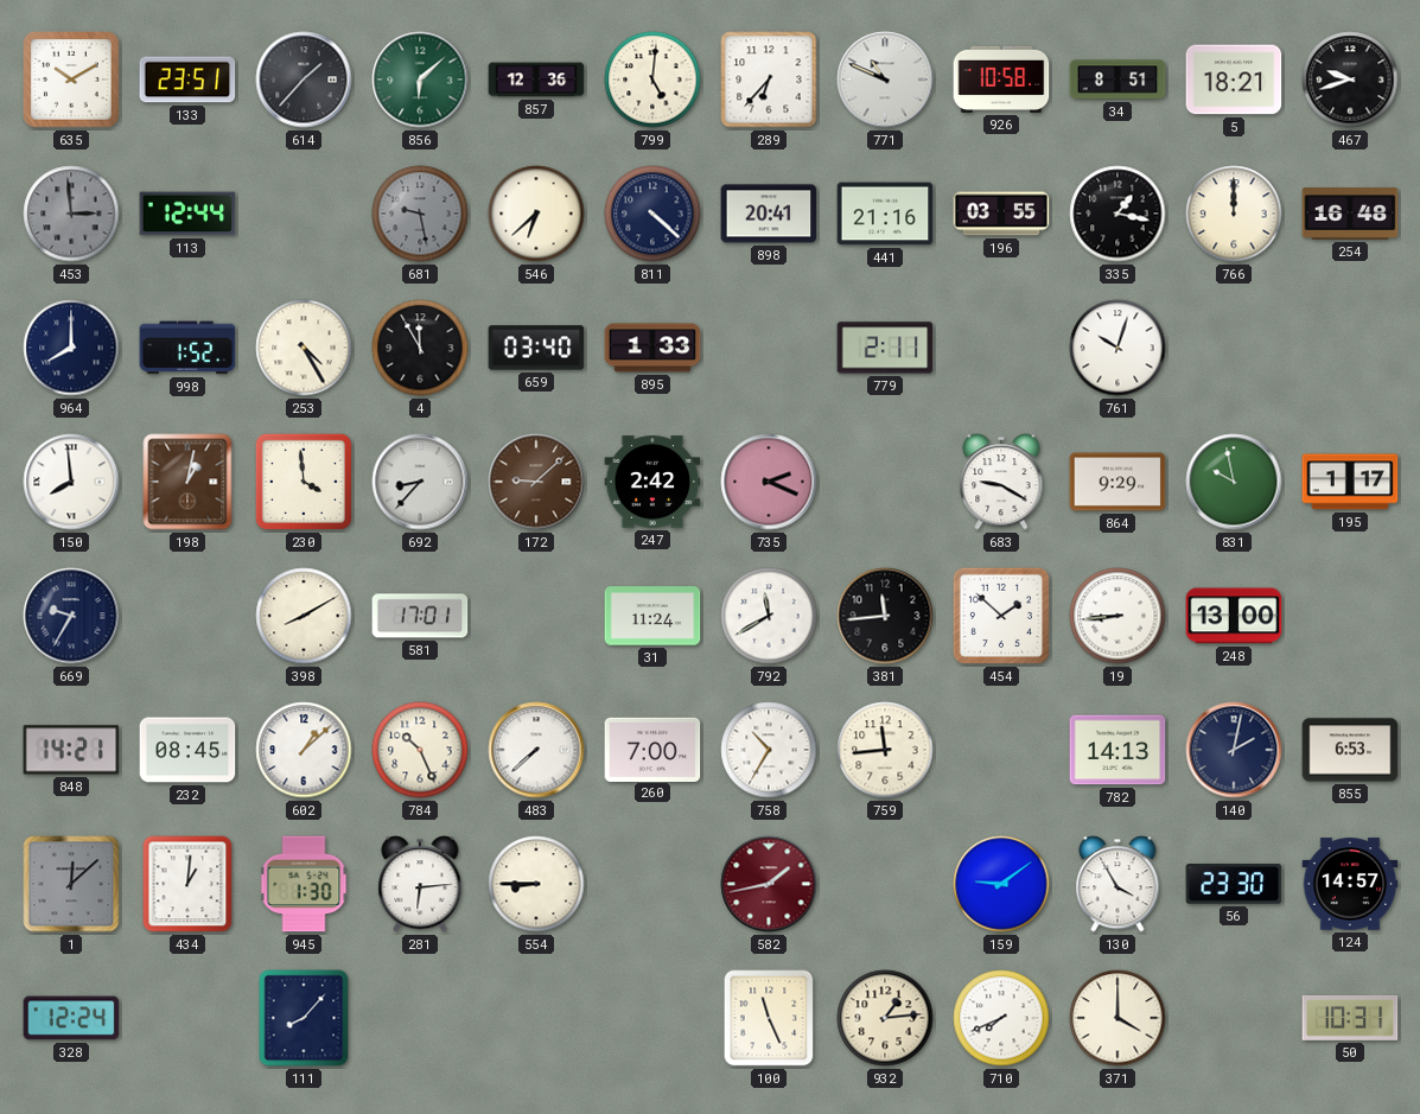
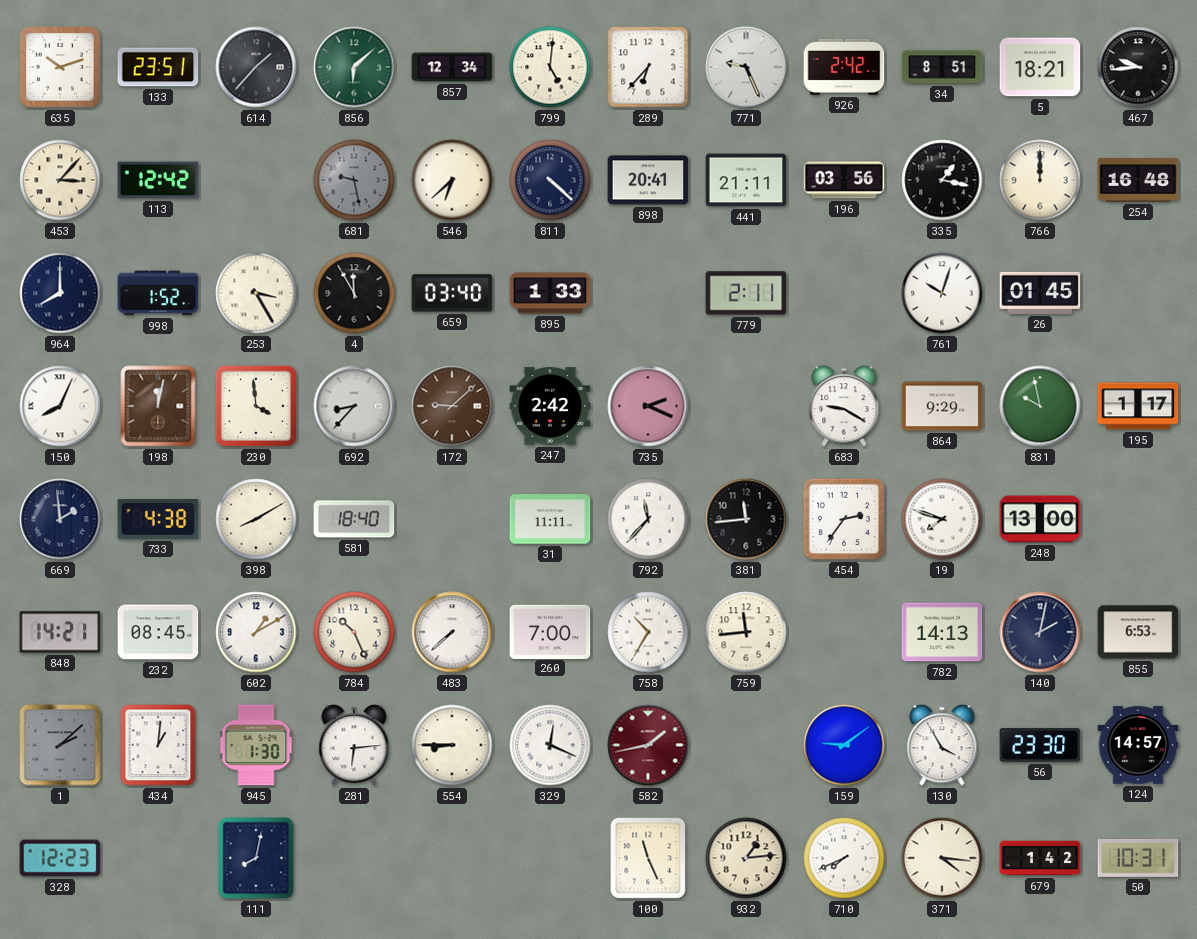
635: 10:10 -> 10:12
857: 12:36 -> 12:34
771: 10:49 -> 9:26
926: 10:58 -> 2:42
467: 9:42 -> 9:44
453: 2:59 -> 3:07
453 dial: grey -> cream
113: 12:44 -> 12:42
441: 21:16 -> 21:11
196: 03:55 -> 03:56
253: 4:25 -> 3:25
26: none -> 01:45
150: 7:59 -> 8:04
198: 1:02 -> 12:02
669: 9:35 -> 1:59
733: none -> 4:38
581: 17:01 -> 18:40
31: 11:24 -> 11:11
792: 11:40 -> 11:37
454: 1:52 -> 2:36
19: 8:44 -> 7:48
602: 1:08 -> 1:10
1: 12:08 -> 2:08
329: none -> 12:19
328: 12:24 -> 12:23
111: 8:07 -> 8:02
371: 4:00 -> 4:16
679: none -> 1:42
